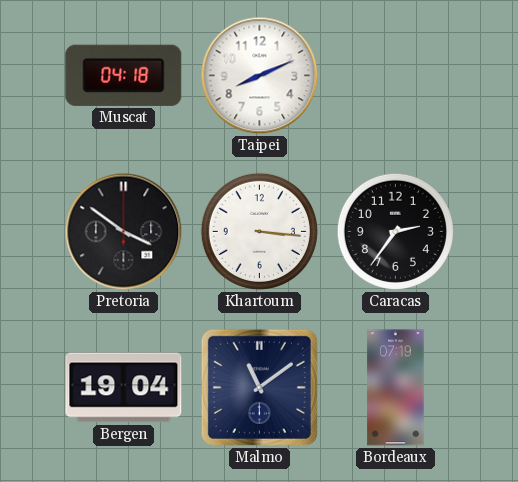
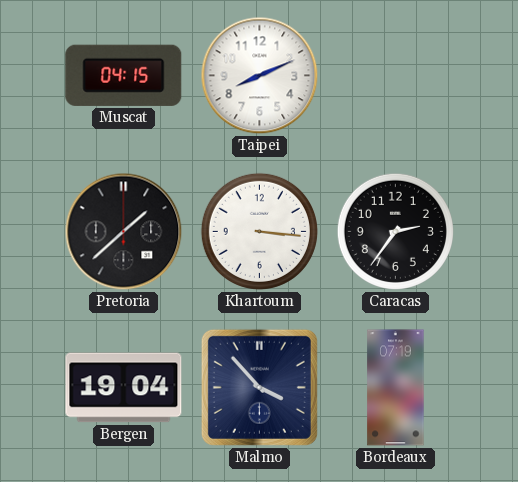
Muscat: 04:18 -> 04:15
Pretoria: 3:51 -> 1:38
Malmo: 11:09 -> 3:53
